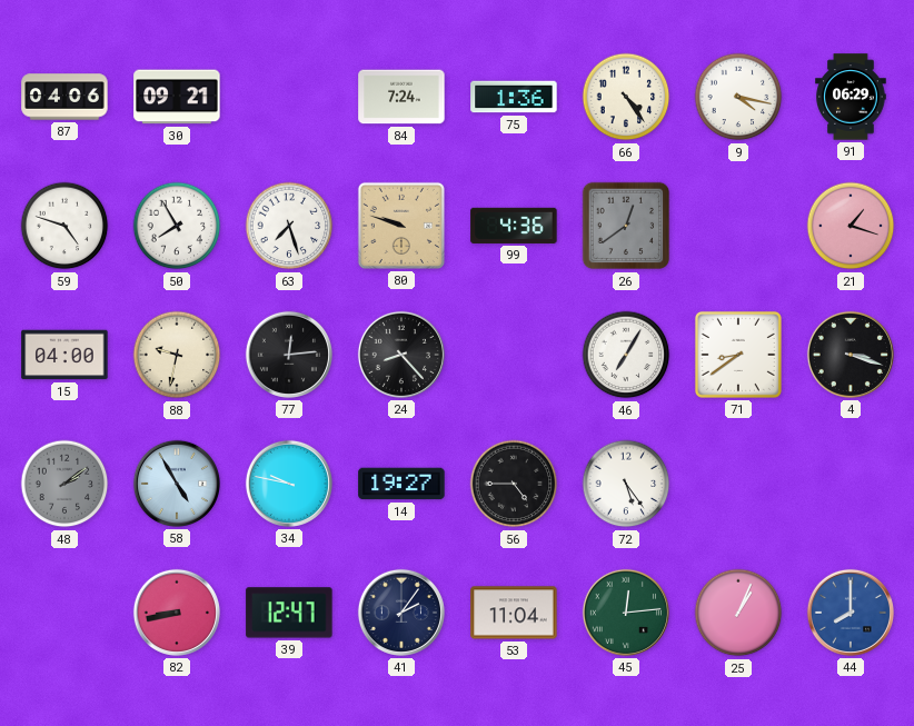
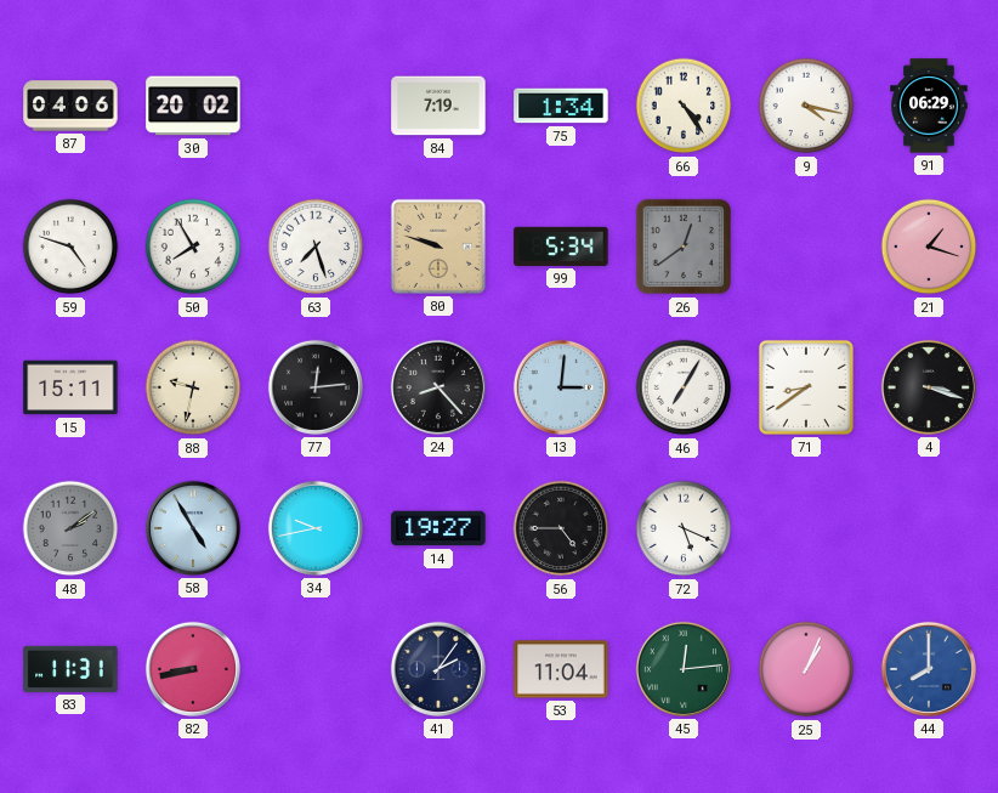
30: 09:21 -> 20:02
84: 7:24 -> 7:19
75: 1:36 -> 1:34
99: 4:36 -> 5:34
15: 04:00 -> 15:11
13: none -> 3:01
34: 9:47 -> 9:43
72: 5:24 -> 5:19
83: none -> 11:31
39: 12:47 -> none
